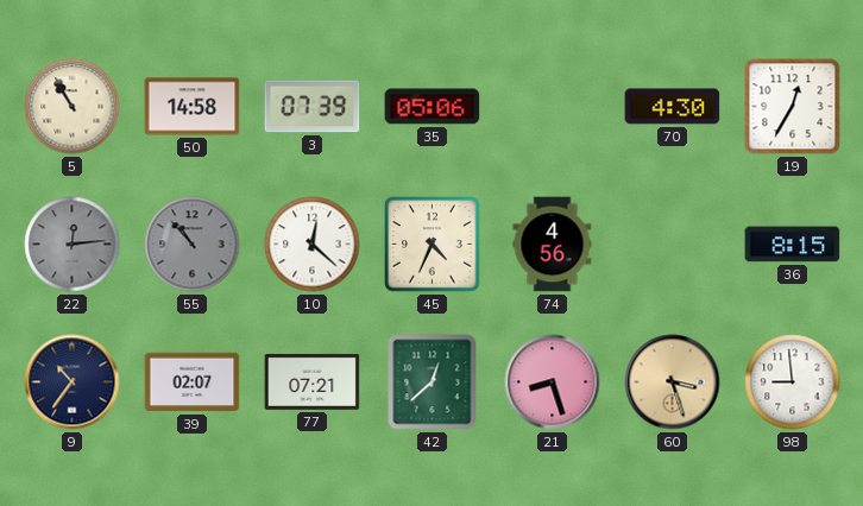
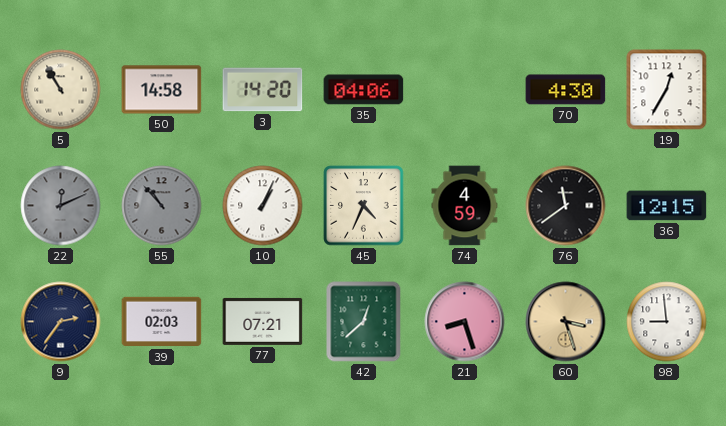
3: 07:39 -> 14:20
35: 05:06 -> 04:06
22: 12:14 -> 12:11
10: 12:22 -> 1:04
74: 4:56 -> 4:59
76: none -> 11:39
36: 8:15 -> 12:15
9: 10:36 -> 2:36
39: 02:07 -> 02:03
